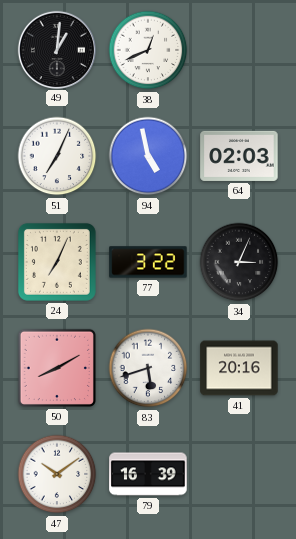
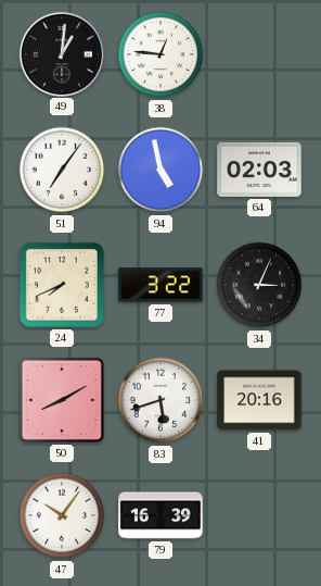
38: 12:41 -> 12:46
51: 7:04 -> 7:06
24: 7:04 -> 7:41
47: 10:09 -> 10:06
